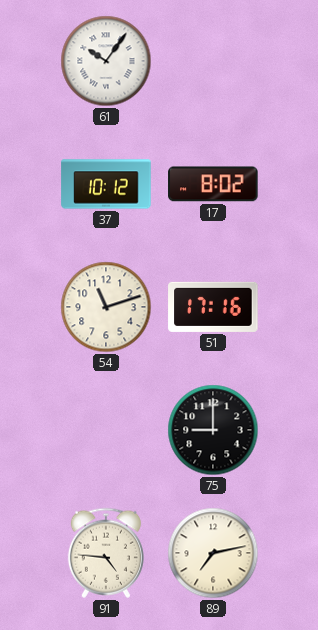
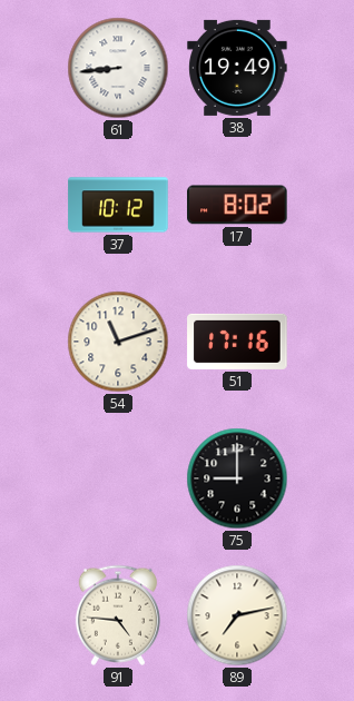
61: 10:06 -> 8:44
38: none -> 19:49
